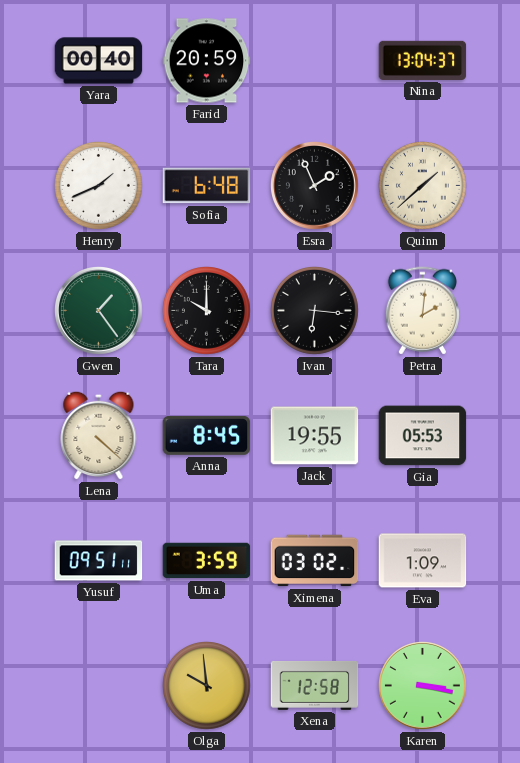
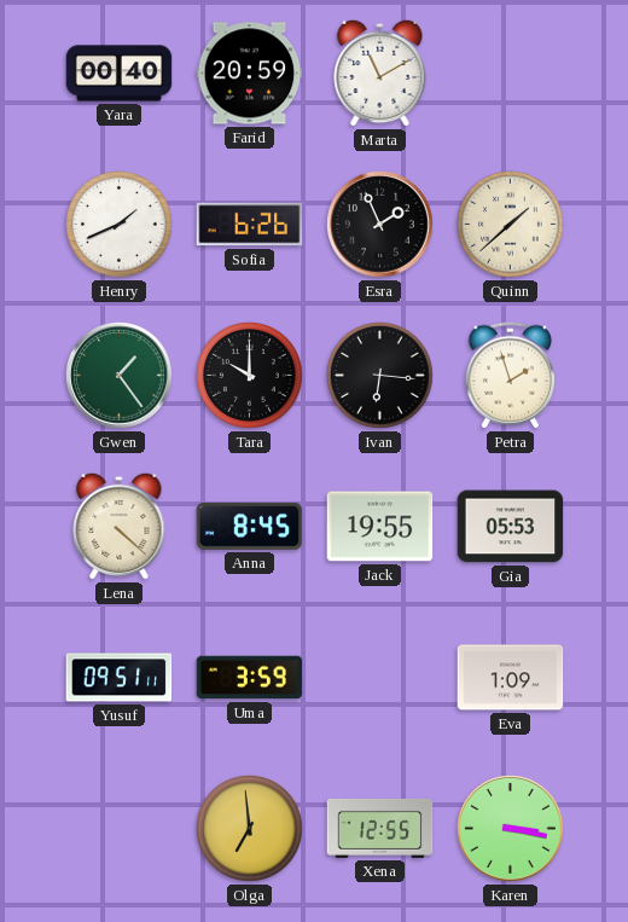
Marta: none -> 11:10
Nina: 13:04 -> none
Sofia: 6:48 -> 6:26
Petra: 2:01 -> 1:57
Ximena: 03:02 -> none
Olga: 9:59 -> 6:59
Xena: 12:58 -> 12:55
